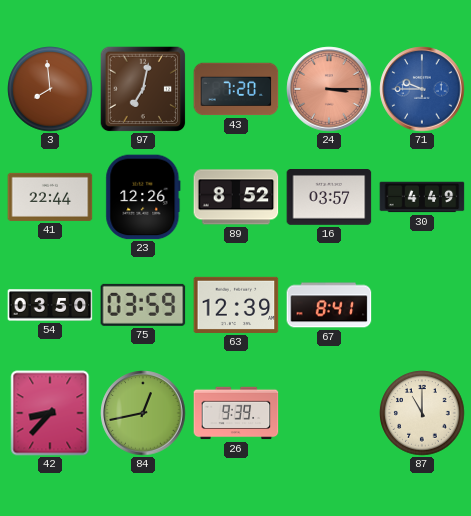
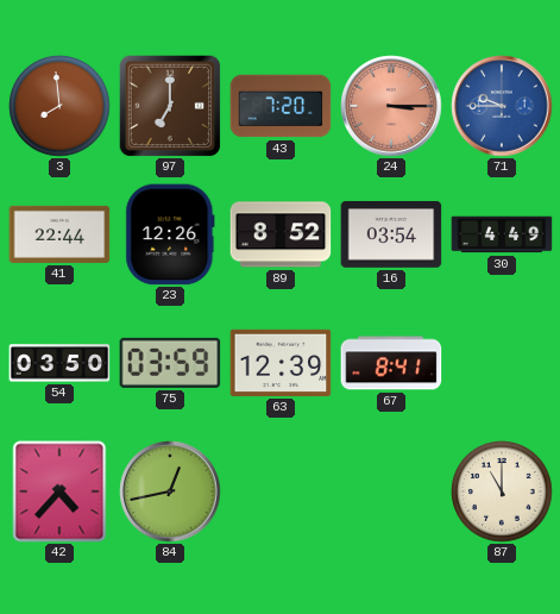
97: 7:02 -> 7:00
16: 03:57 -> 03:54
42: 8:37 -> 4:37
26: 9:39 -> none
